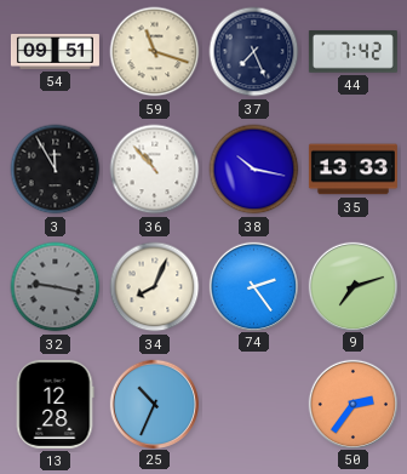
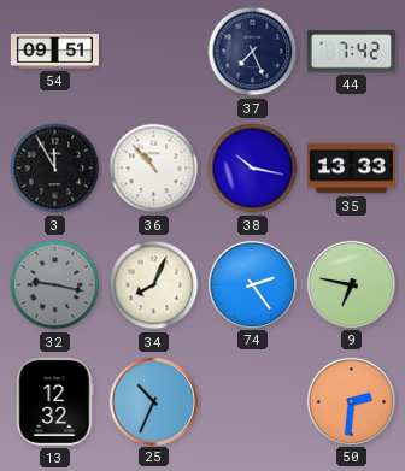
59: 11:18 -> none
9: 7:12 -> 6:47
13: 12:28 -> 12:32
50: 2:36 -> 2:31
